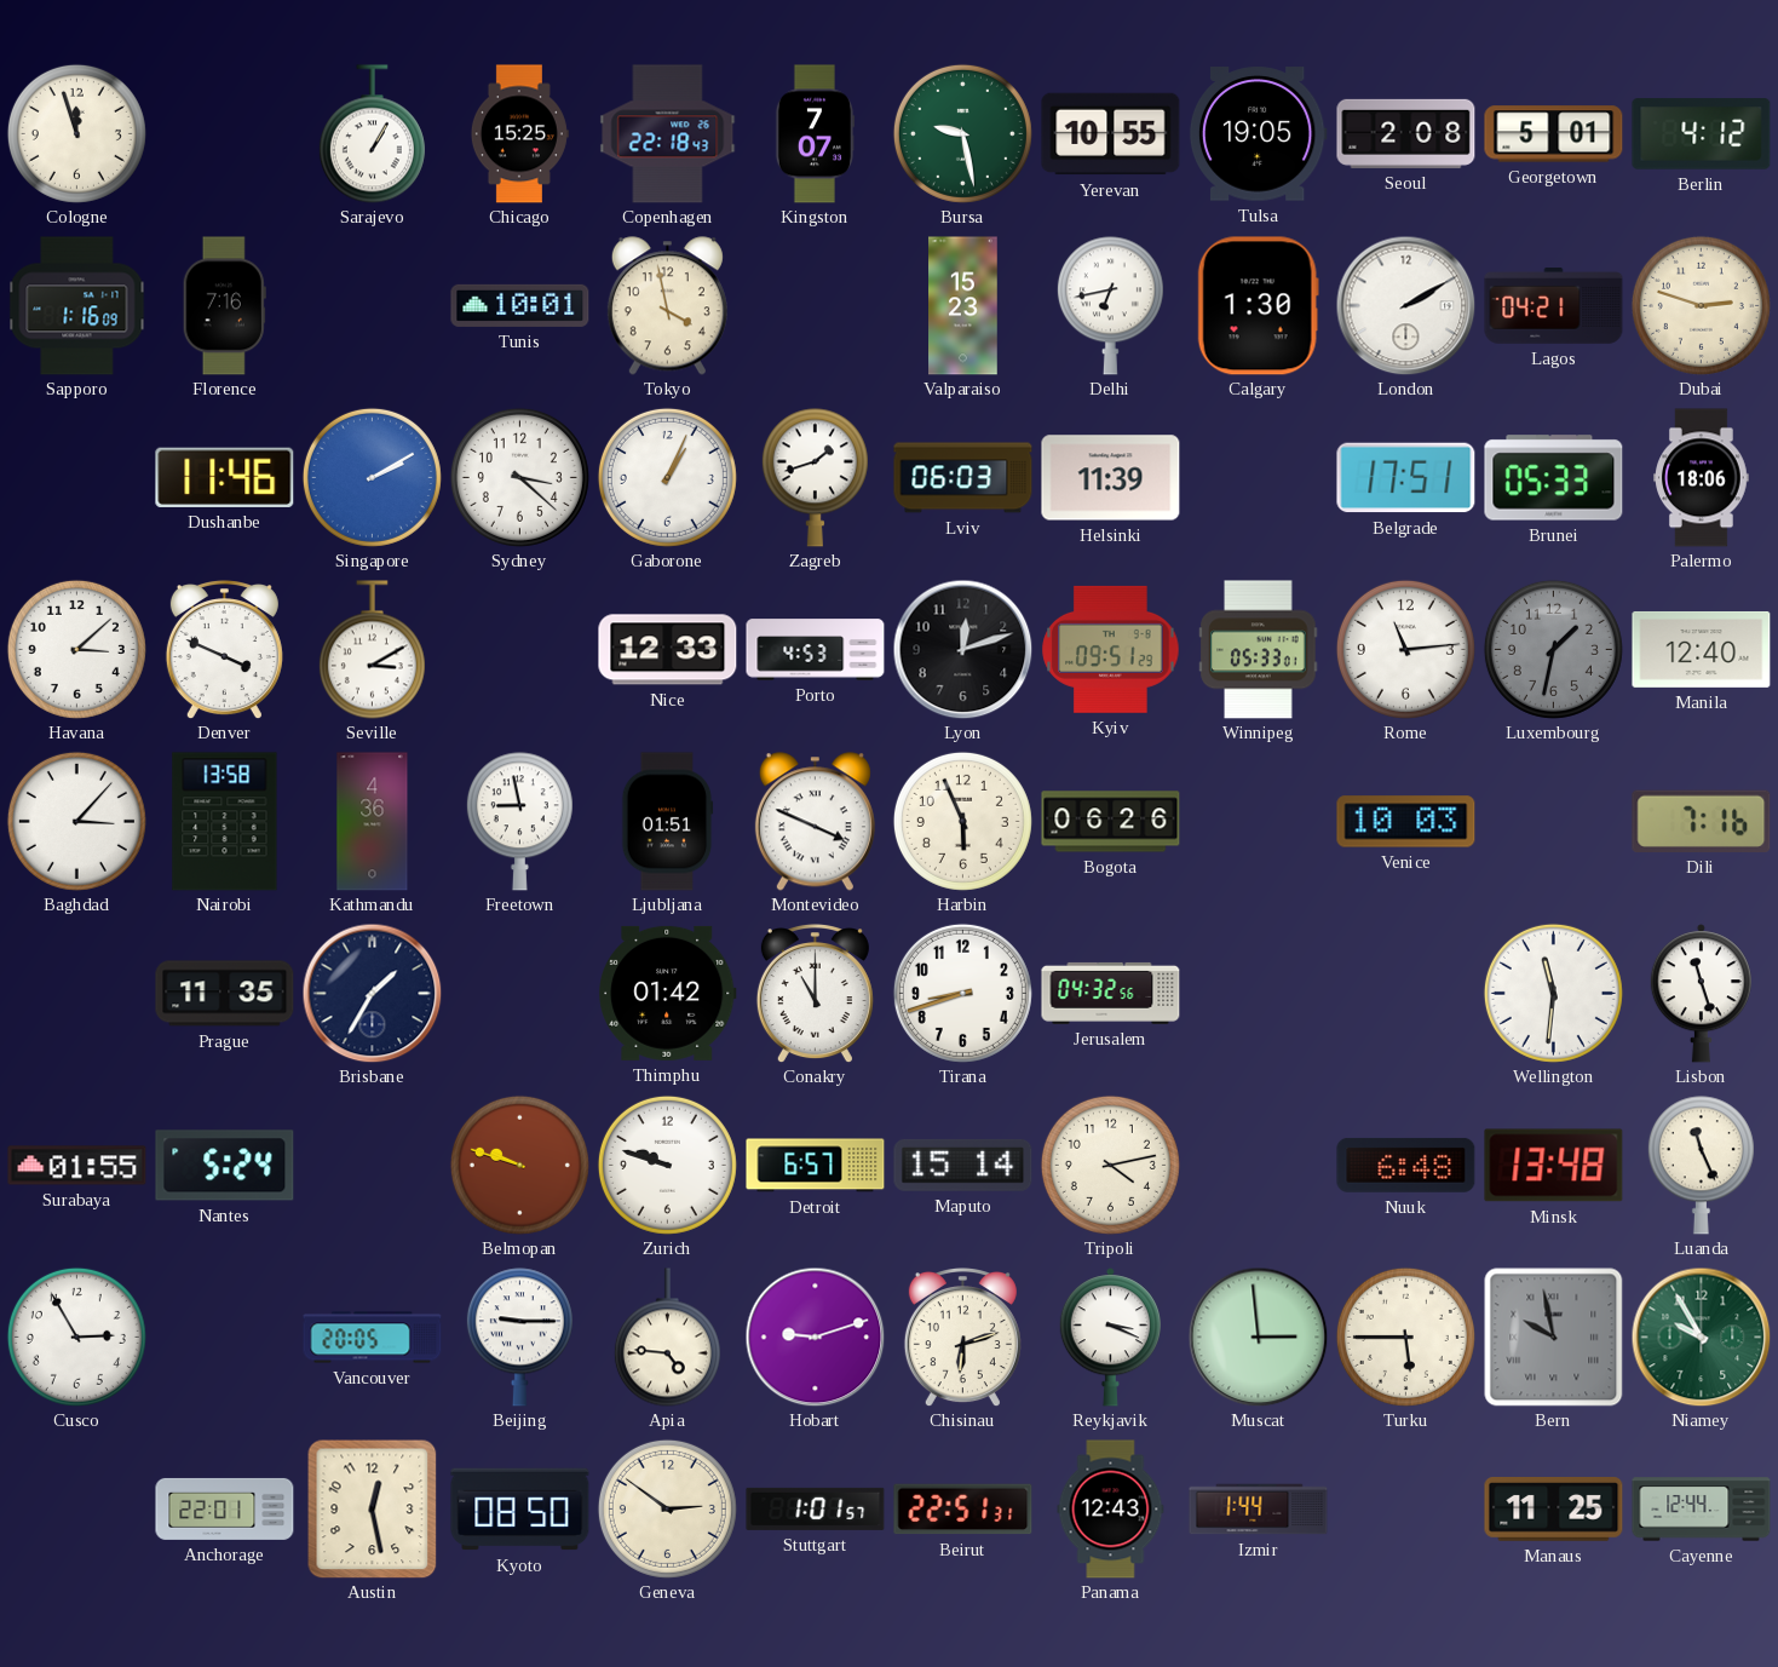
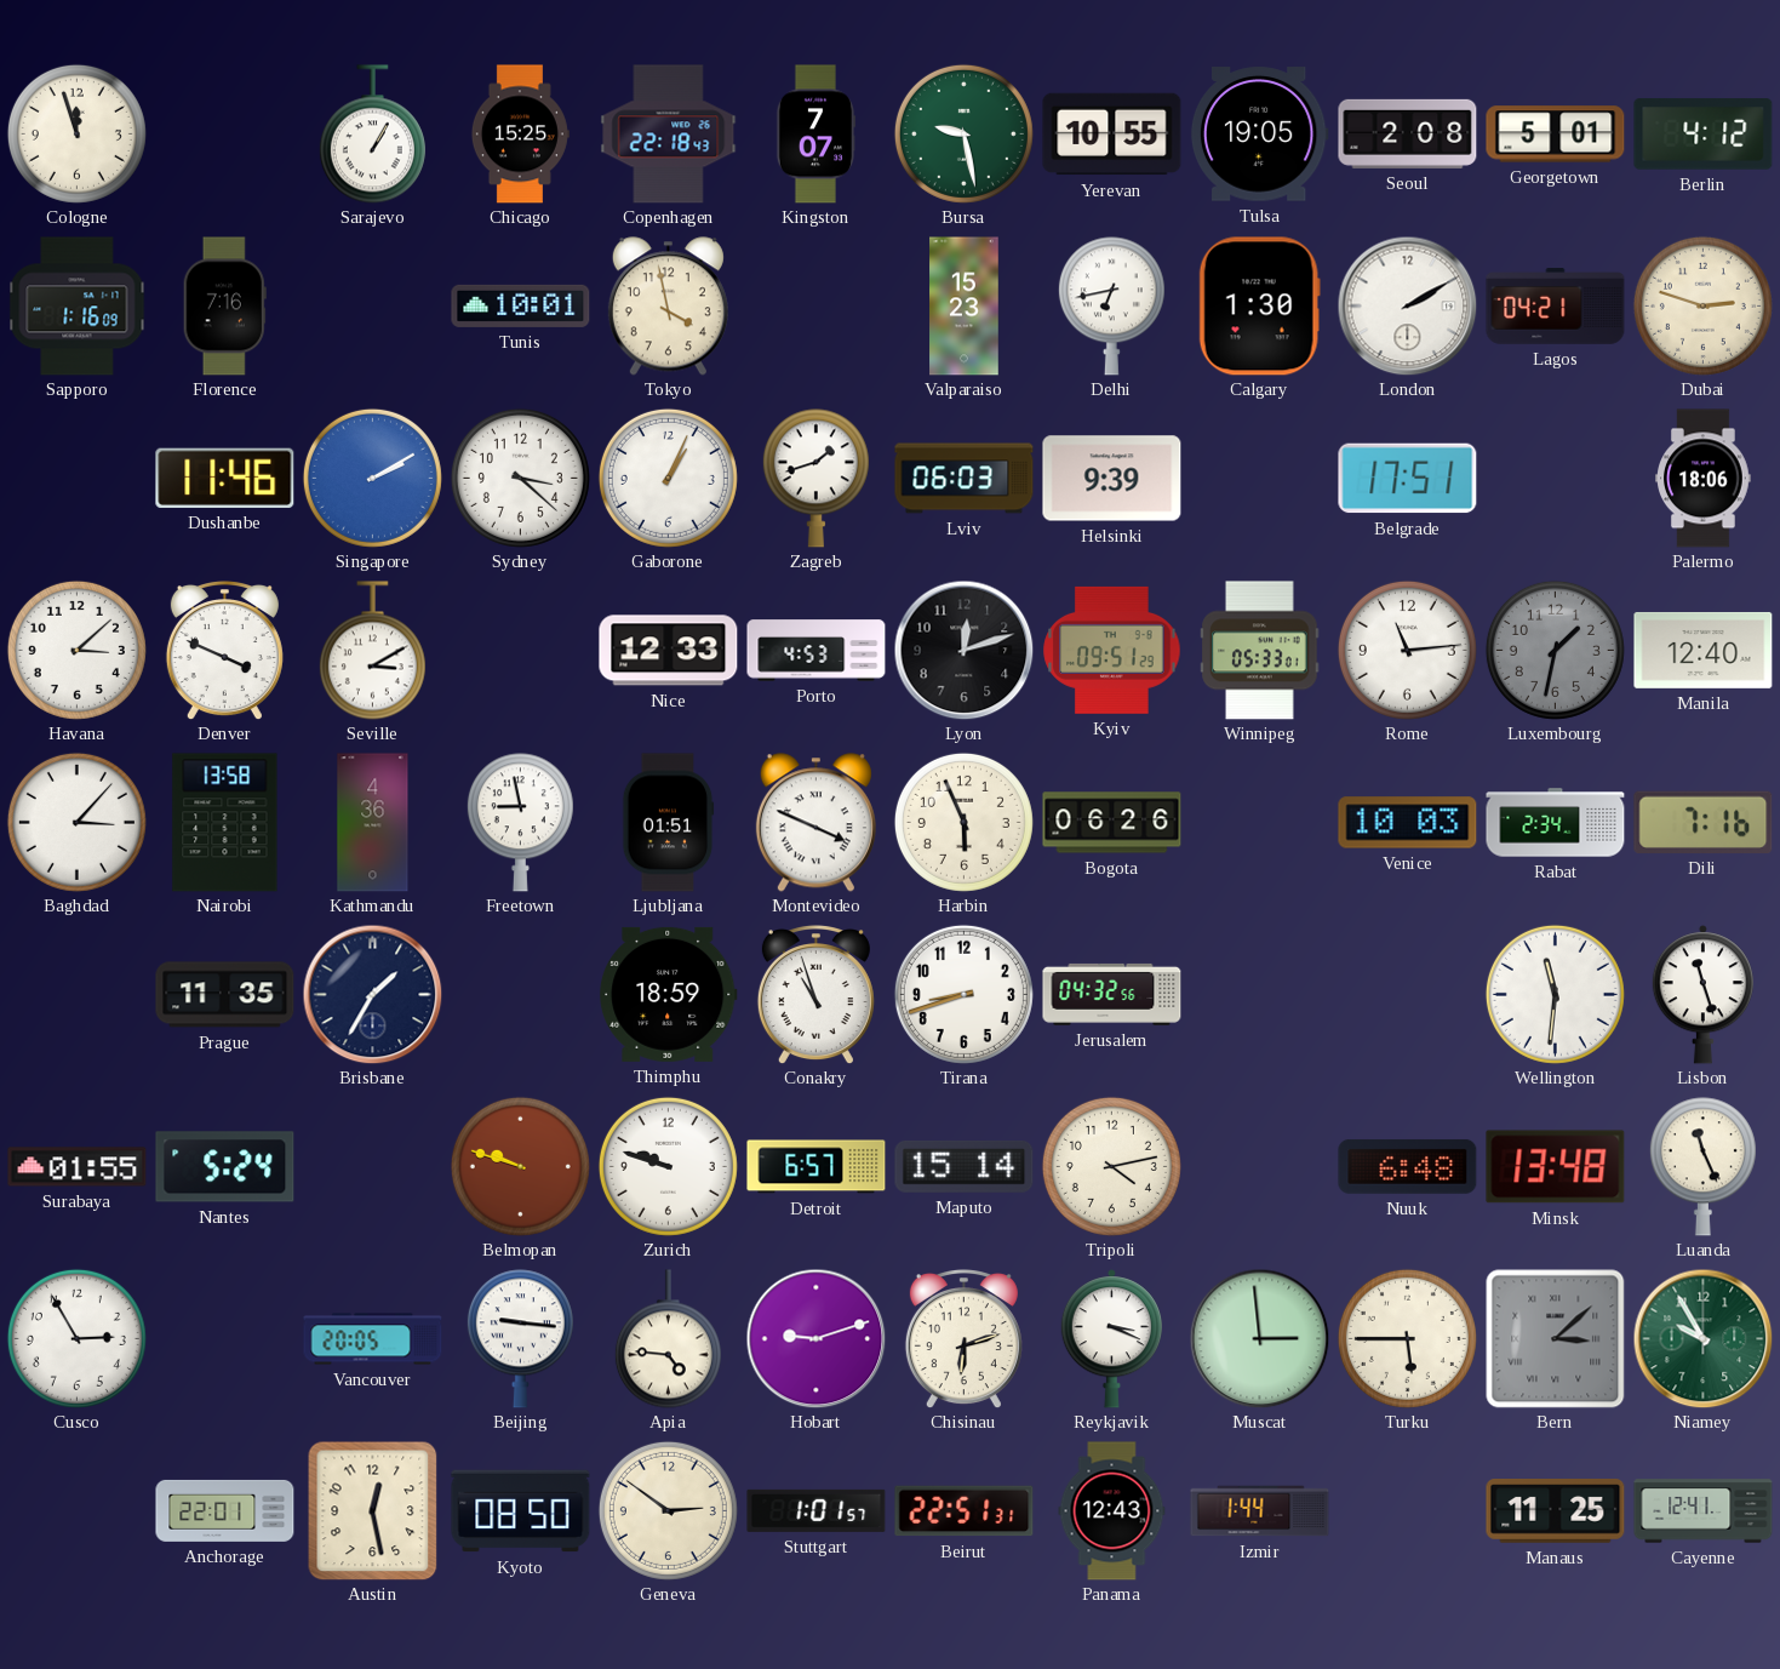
Helsinki: 11:39 -> 9:39
Brunei: 05:33 -> none
Rabat: none -> 2:34
Thimphu: 01:42 -> 18:59
Conakry: 11:00 -> 10:57
Beijing: 9:15 -> 9:16
Bern: 9:58 -> 3:08
Cayenne: 12:44 -> 12:41
